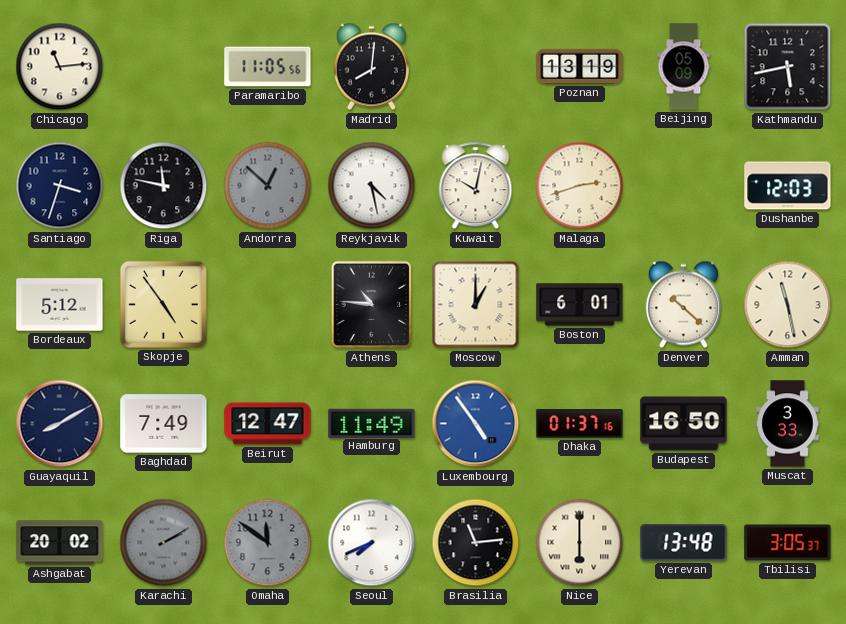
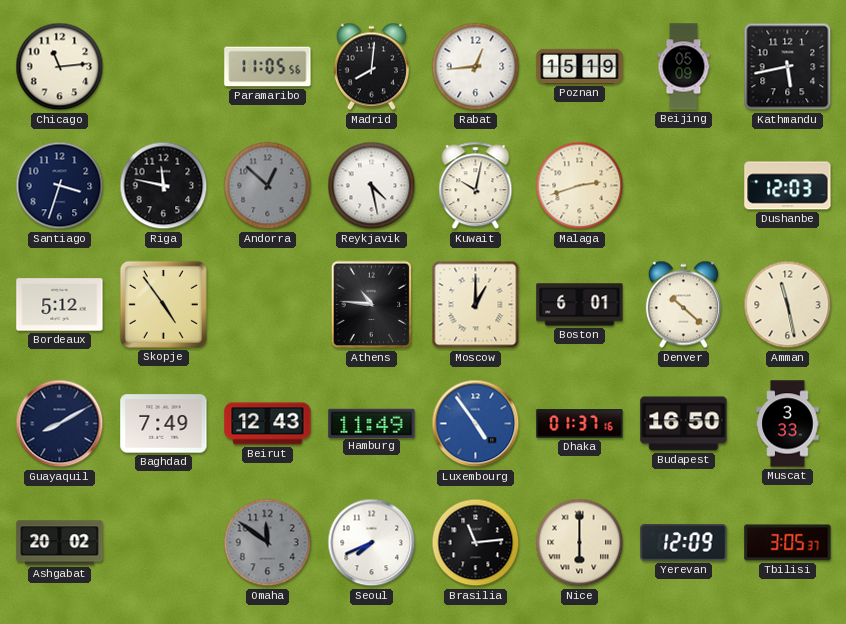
Rabat: none -> 12:44
Poznan: 13:19 -> 15:19
Beirut: 12:47 -> 12:43
Karachi: 2:10 -> none
Yerevan: 13:48 -> 12:09
